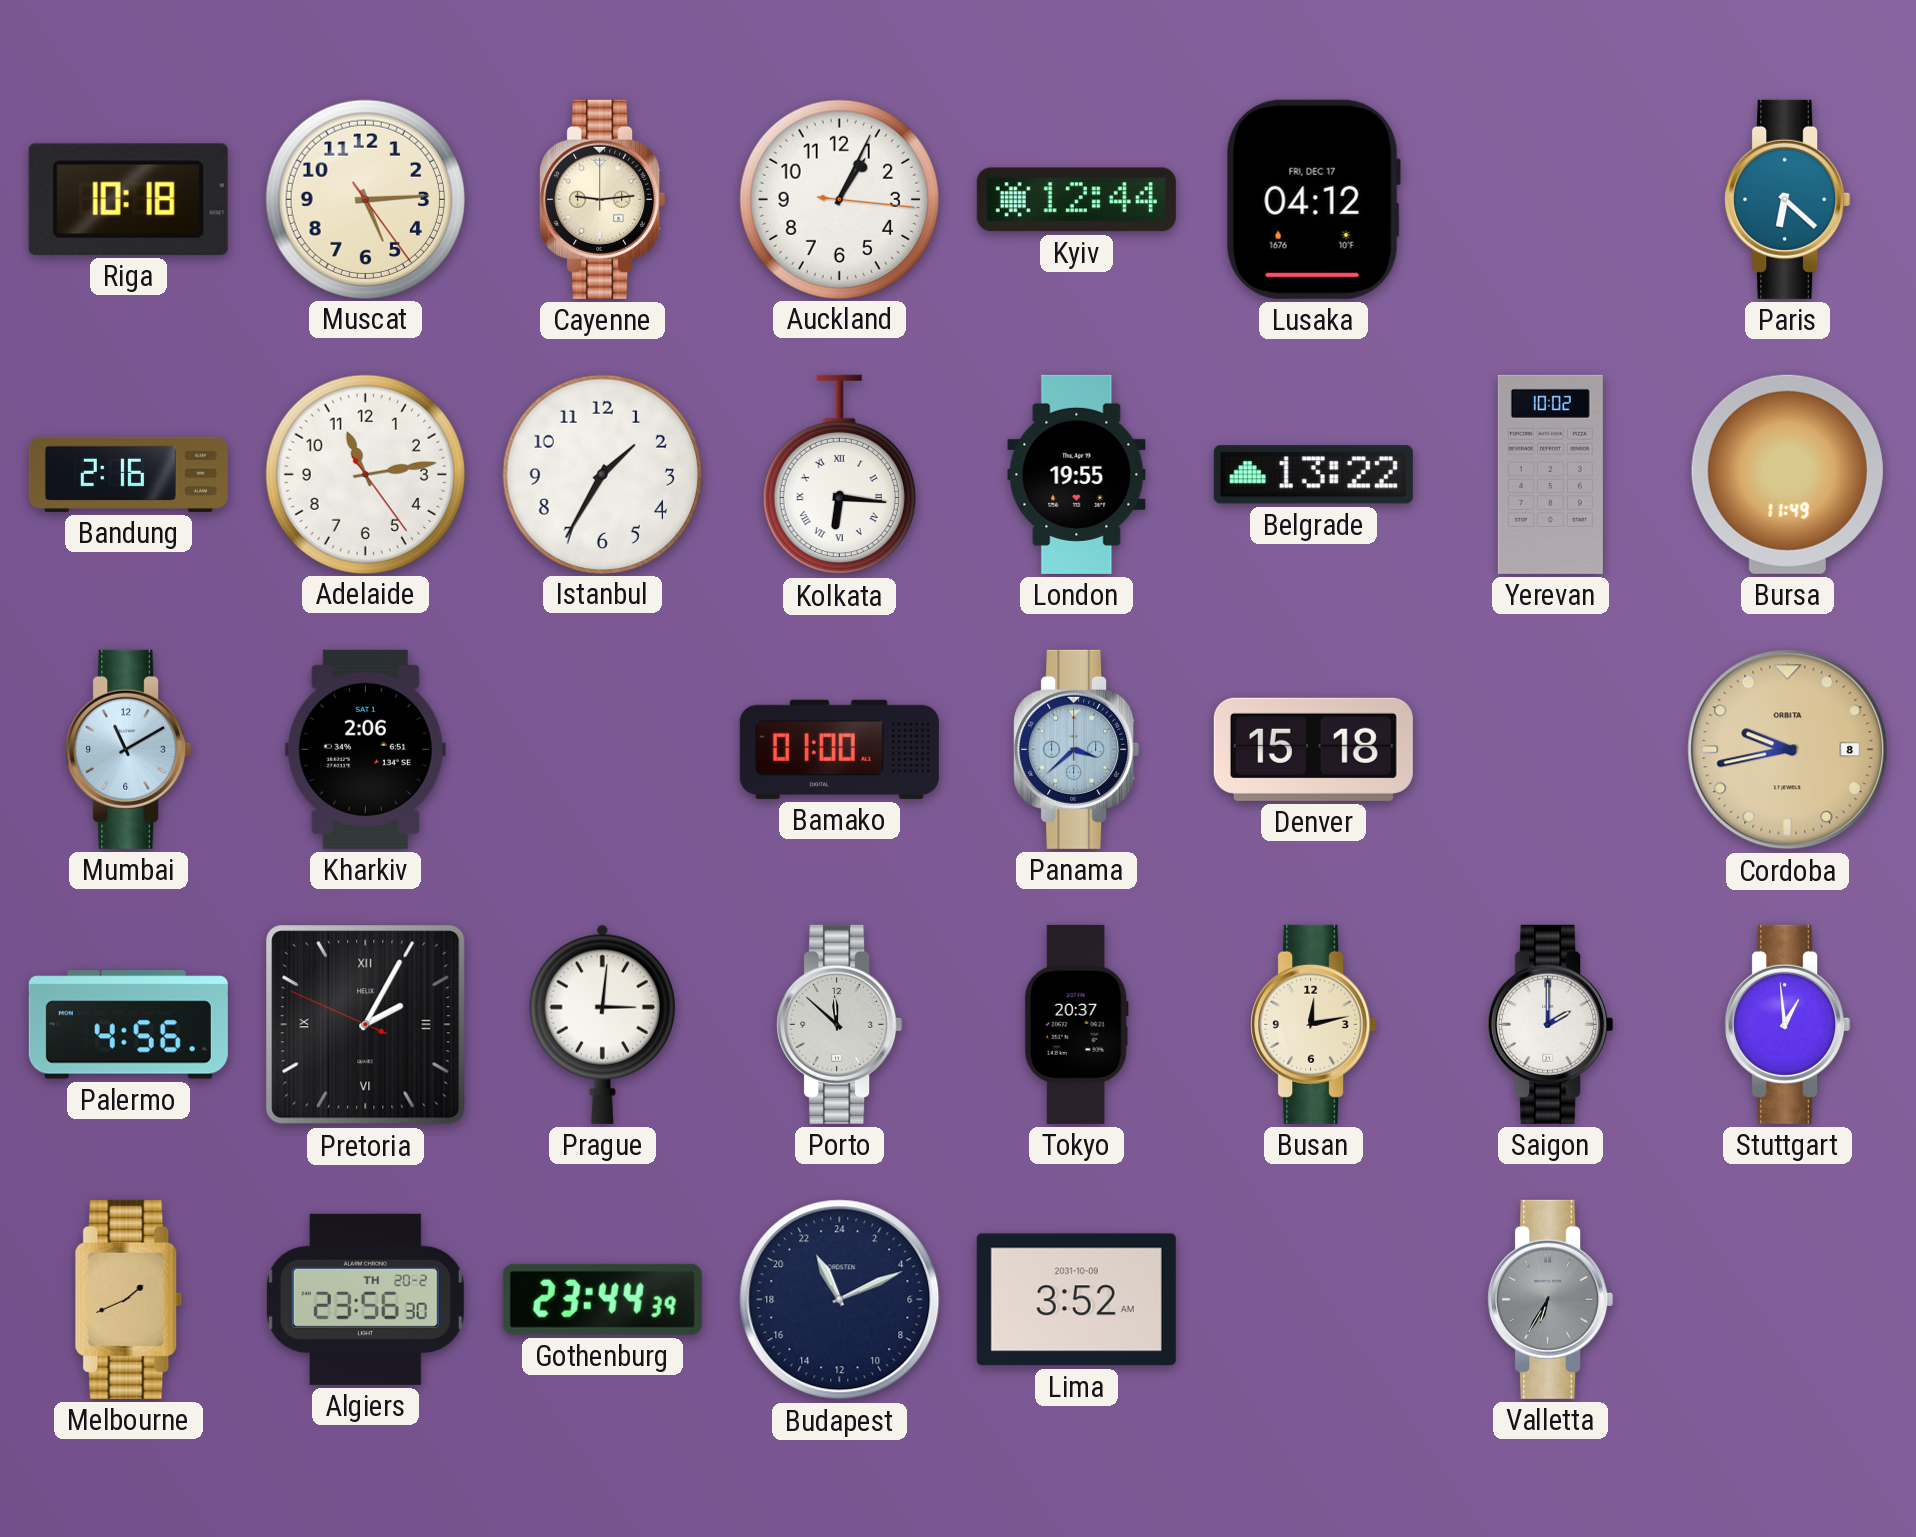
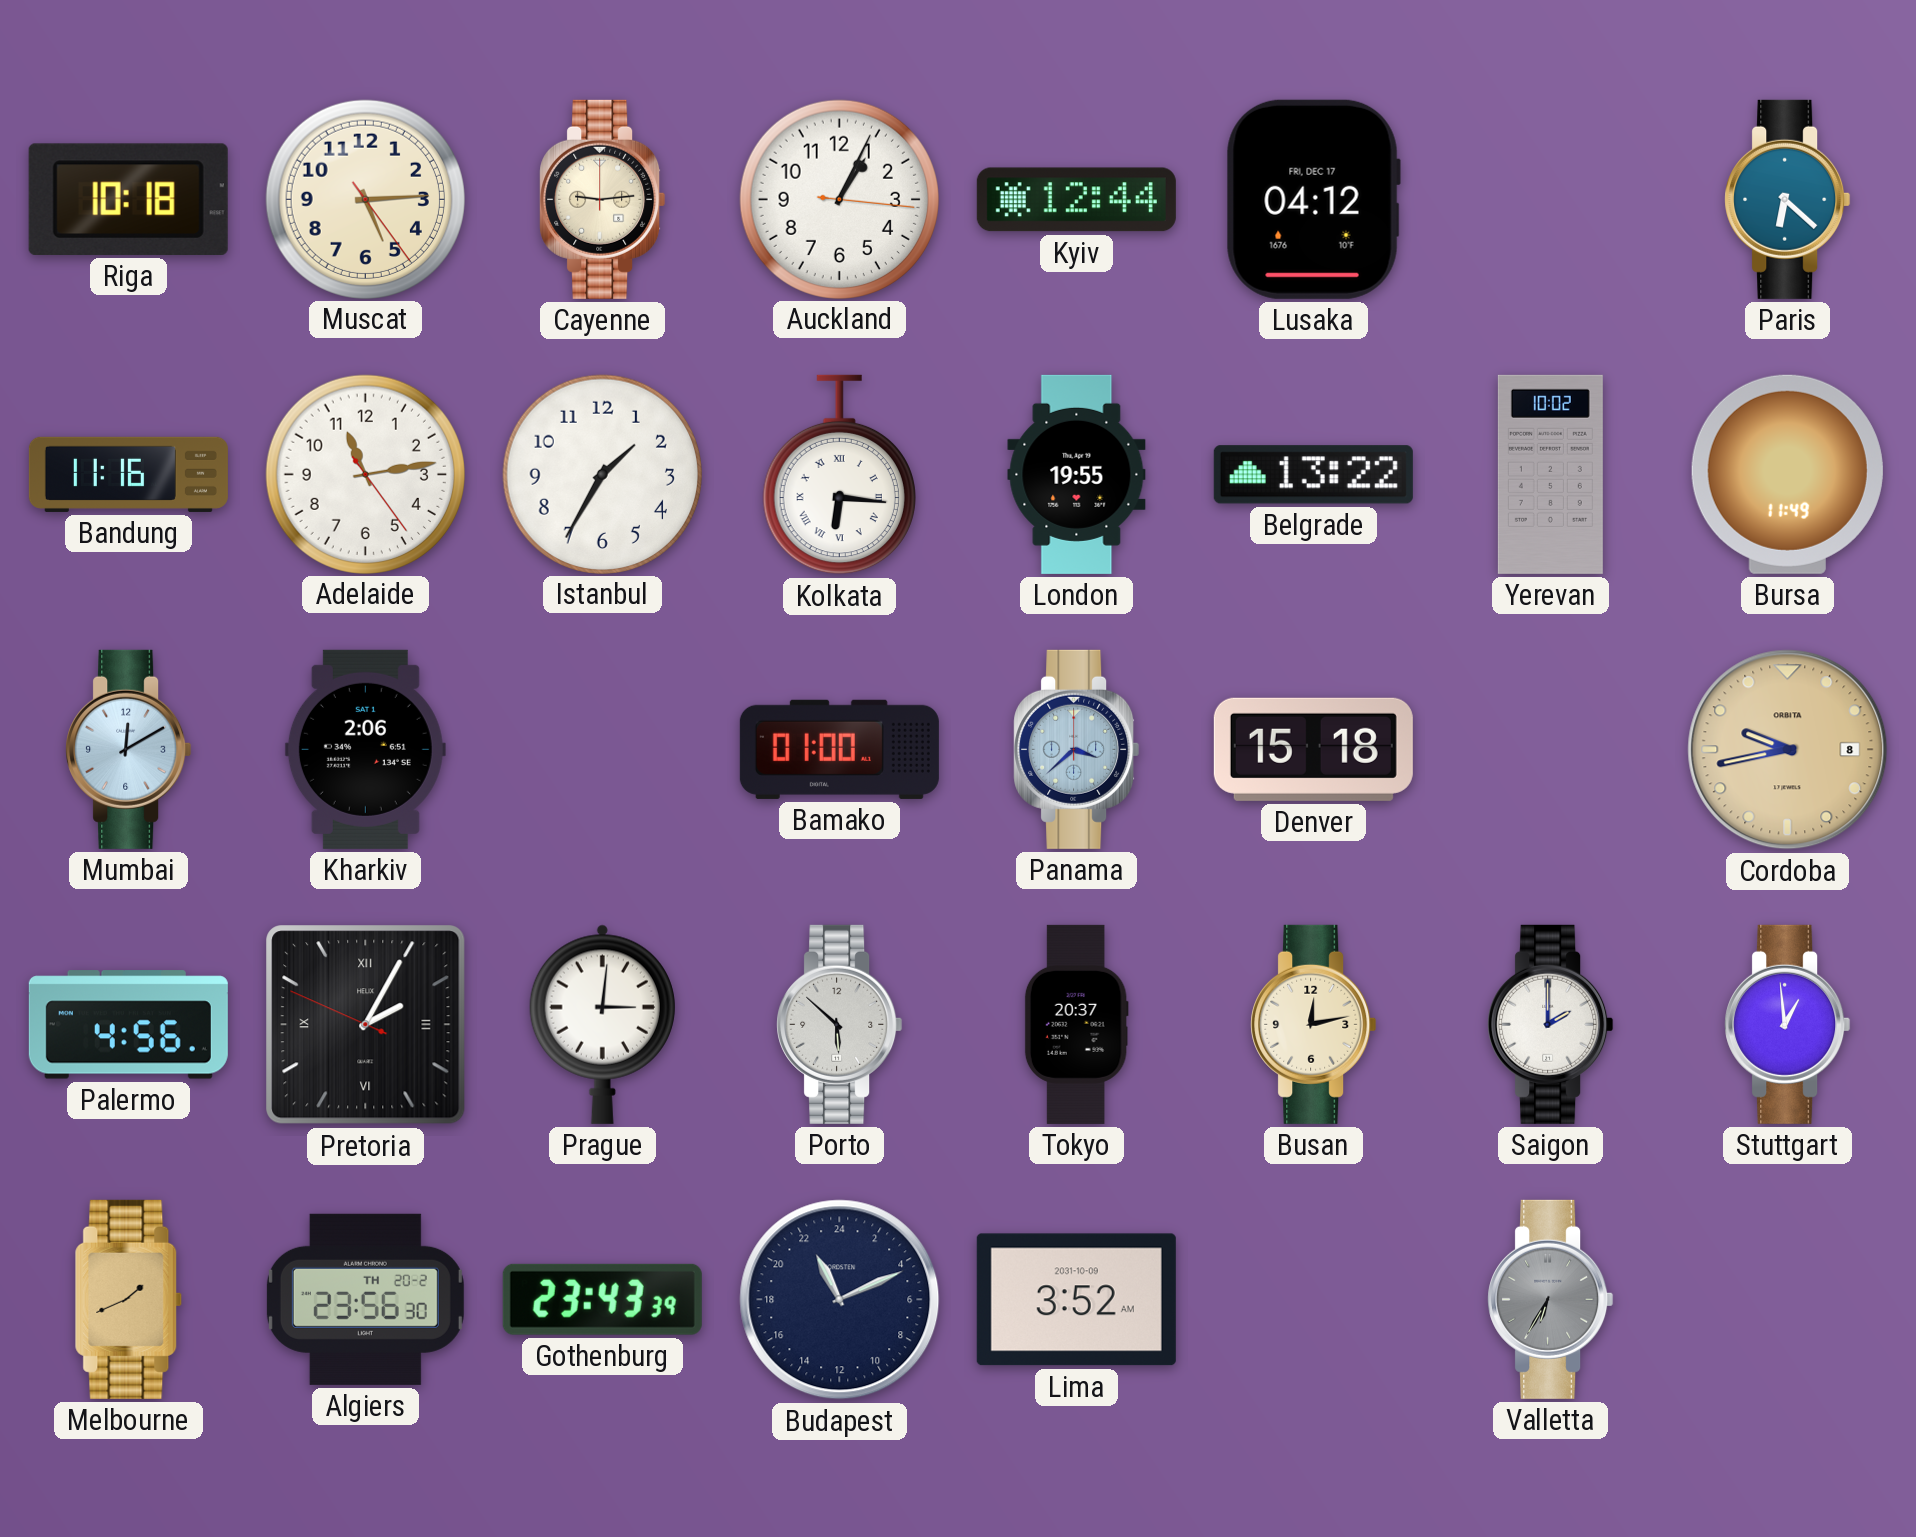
Bandung: 2:16 -> 11:16
Mumbai: 11:10 -> 12:10
Porto: 11:52 -> 5:52
Gothenburg: 23:44 -> 23:43
